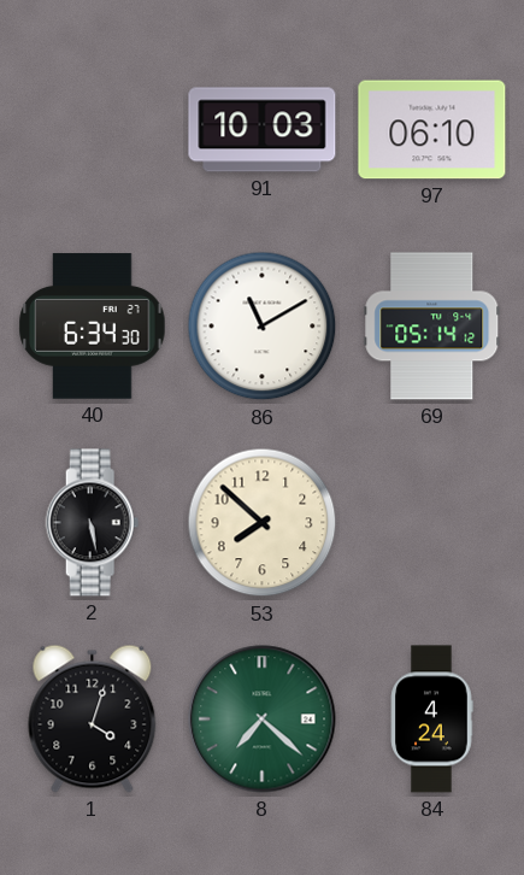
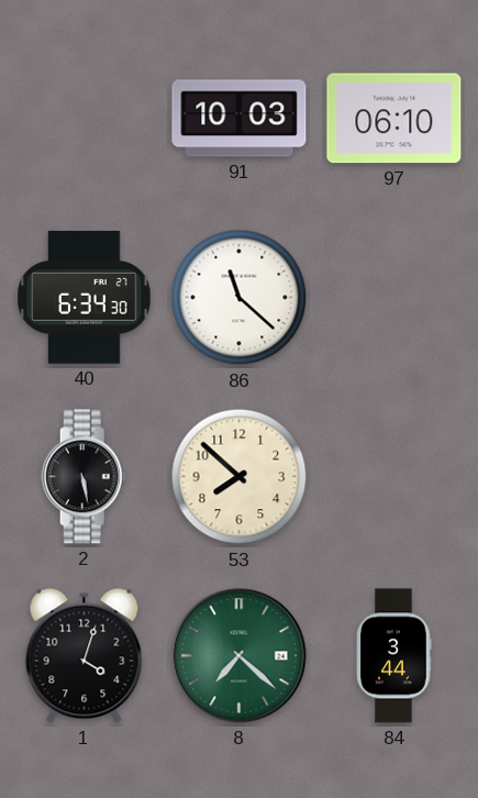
86: 11:10 -> 11:22
69: 05:14 -> none
84: 4:24 -> 3:44
